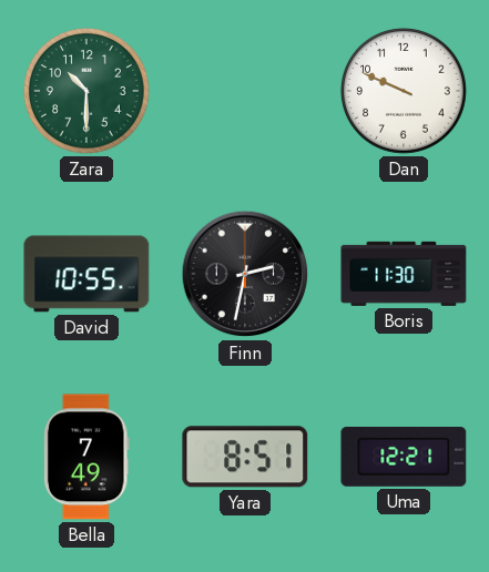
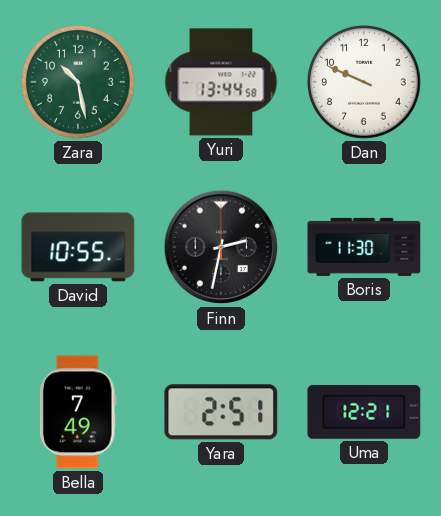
Zara: 10:30 -> 10:28
Yuri: none -> 13:44
Yara: 8:51 -> 2:51
